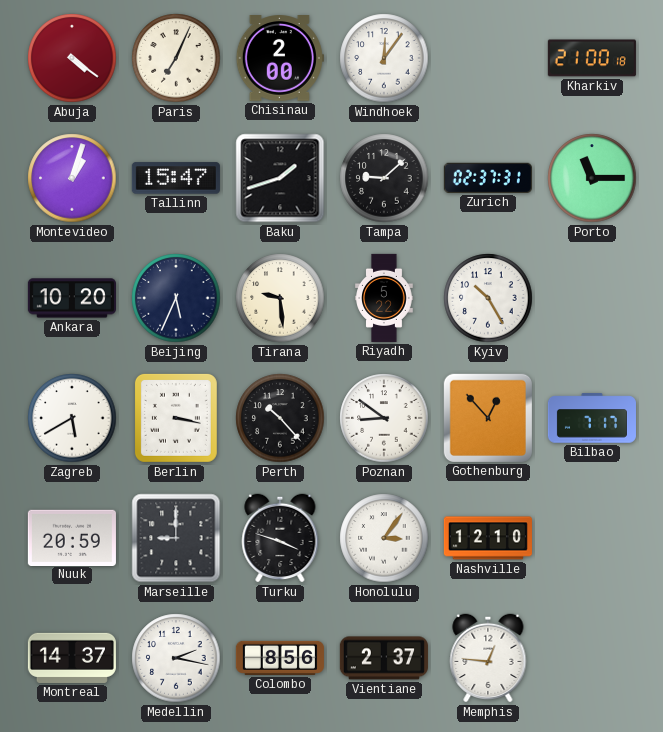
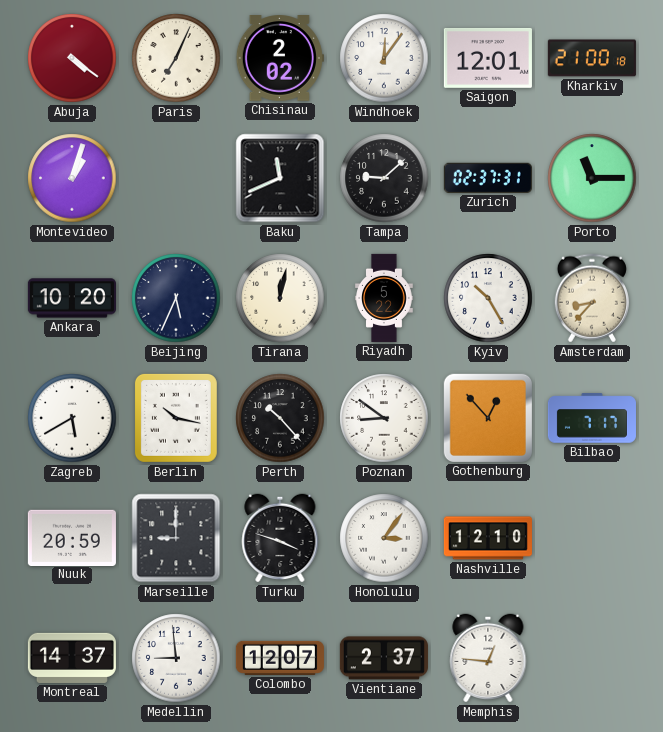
Chisinau: 2:00 -> 2:02
Saigon: none -> 12:01
Tallinn: 15:47 -> none
Baku: 1:42 -> 11:41
Tirana: 9:29 -> 12:02
Amsterdam: none -> 8:37
Berlin: 3:17 -> 10:17
Medellin: 2:17 -> 8:59
Colombo: 8:56 -> 12:07
